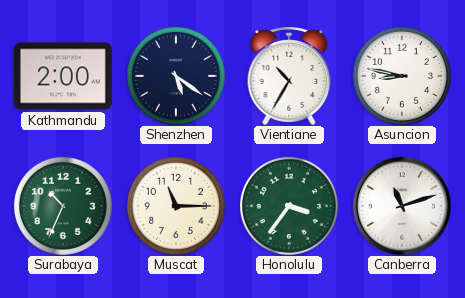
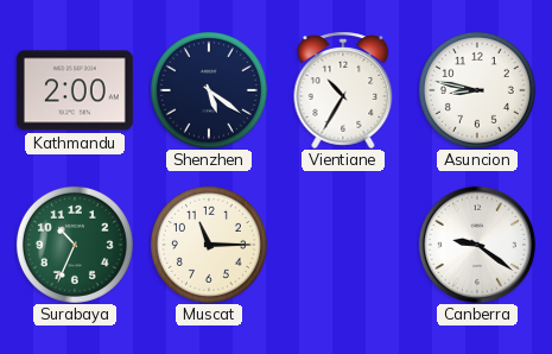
Honolulu: 3:36 -> none
Canberra: 11:12 -> 9:21
